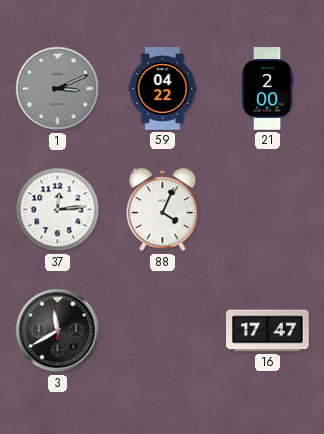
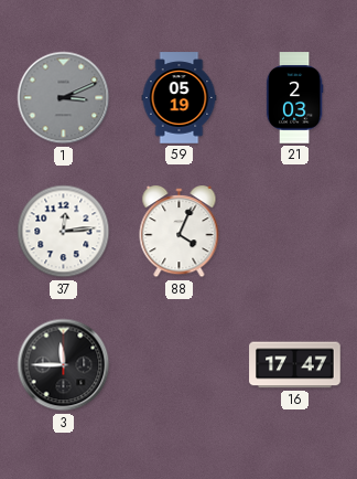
59: 04:22 -> 05:19
21: 2:00 -> 2:03
3: 11:40 -> 11:45
